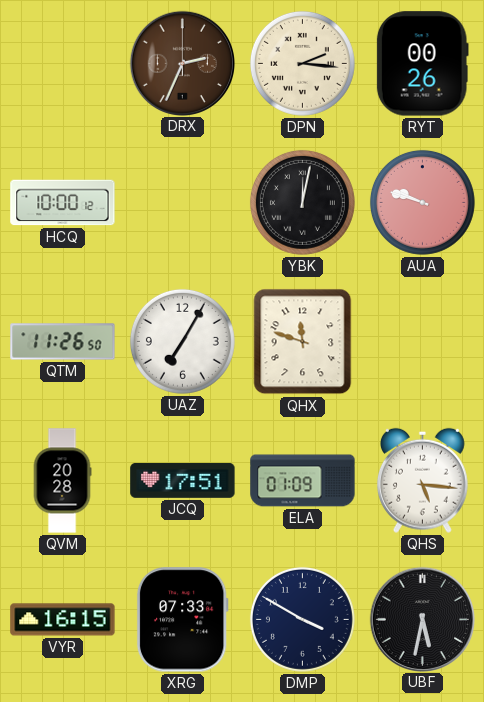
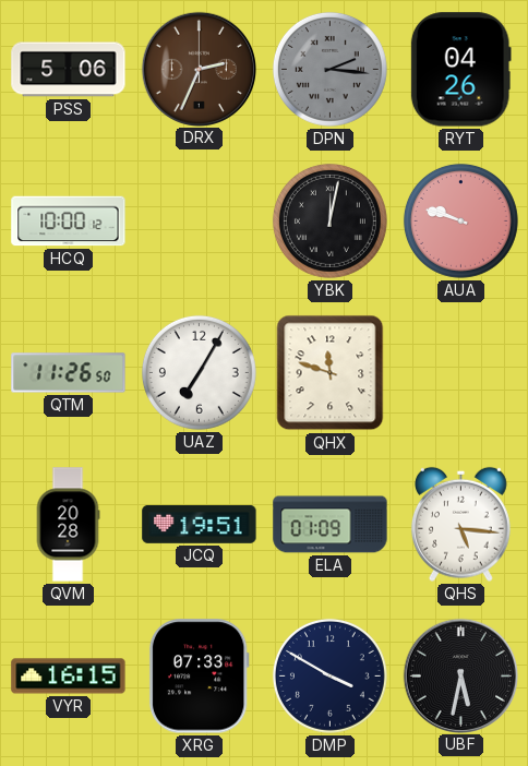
PSS: none -> 5:06
DPN dial: cream -> grey
RYT: 00:26 -> 04:26
JCQ: 17:51 -> 19:51
